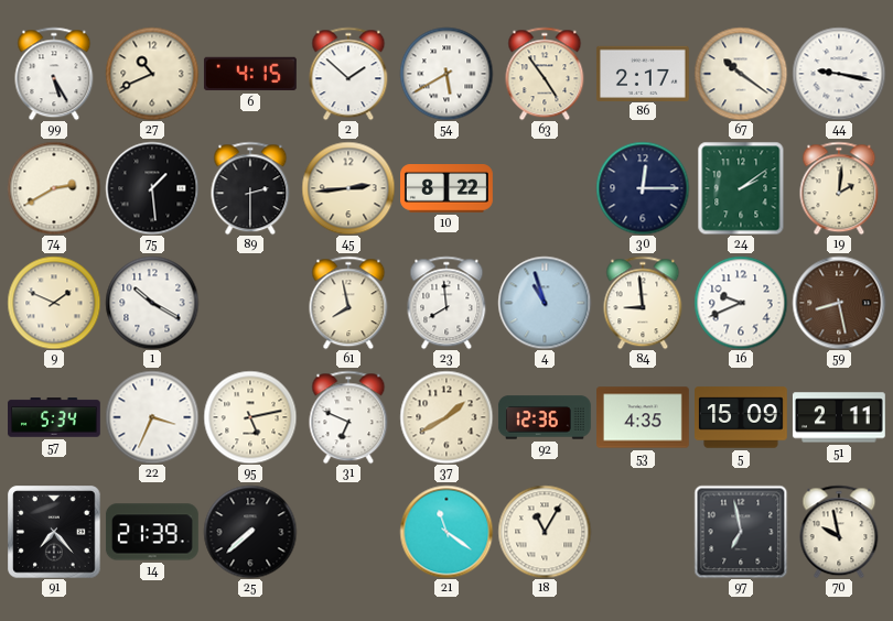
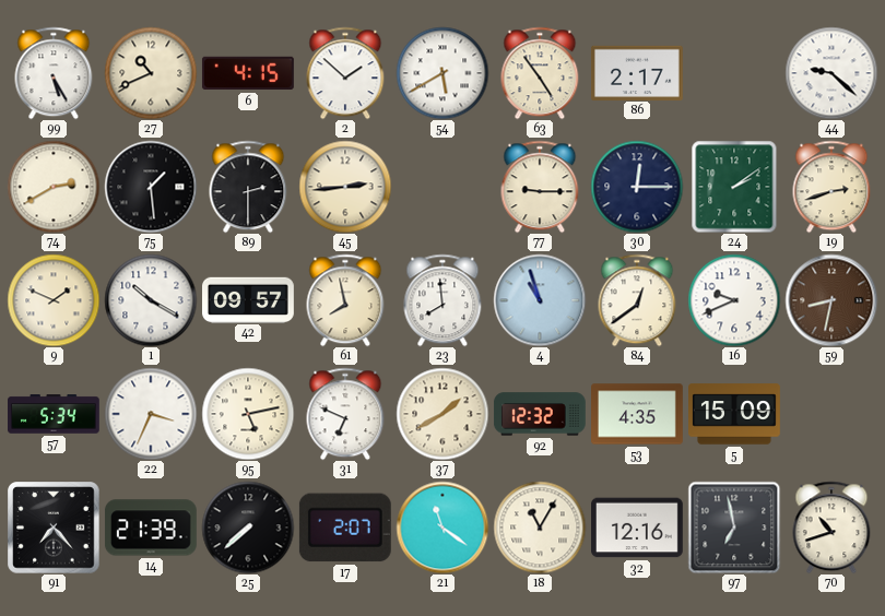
67: 10:21 -> none
44: 9:17 -> 9:22
10: 8:22 -> none
77: none -> 9:15
19: 2:01 -> 2:42
42: none -> 09:57
84: 8:59 -> 12:39
59: 8:28 -> 8:32
92: 12:36 -> 12:32
51: 2:11 -> none
17: none -> 2:07
32: none -> 12:16
70: 9:58 -> 10:42
